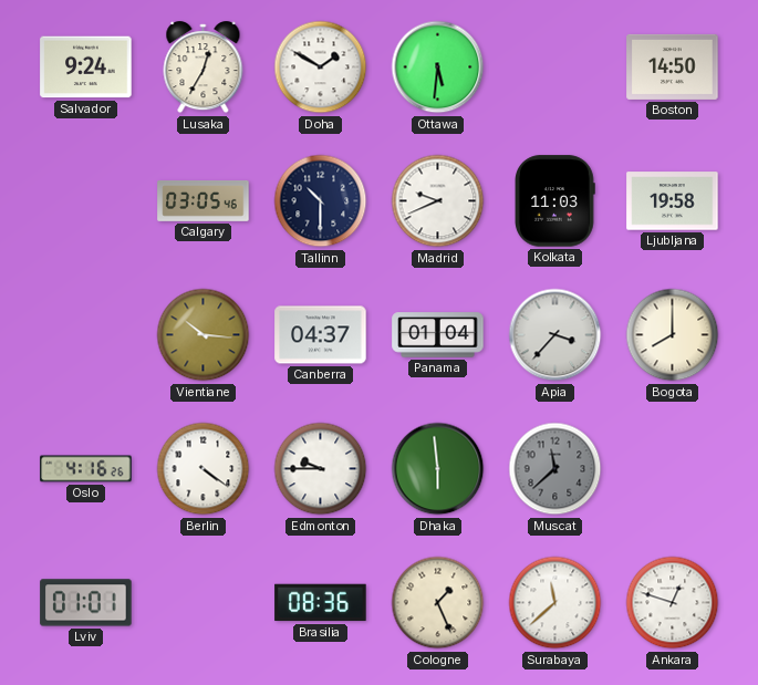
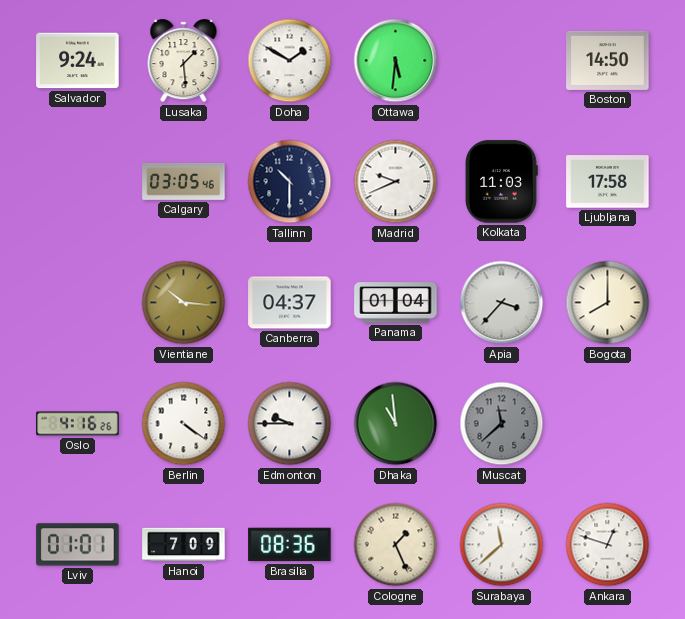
Lusaka: 12:35 -> 1:29
Ljubljana: 19:58 -> 17:58
Dhaka: 5:59 -> 10:59
Hanoi: none -> 7:09
